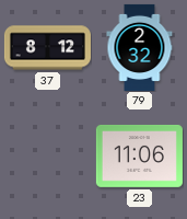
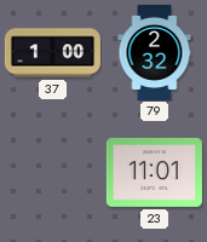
37: 8:12 -> 1:00
23: 11:06 -> 11:01
